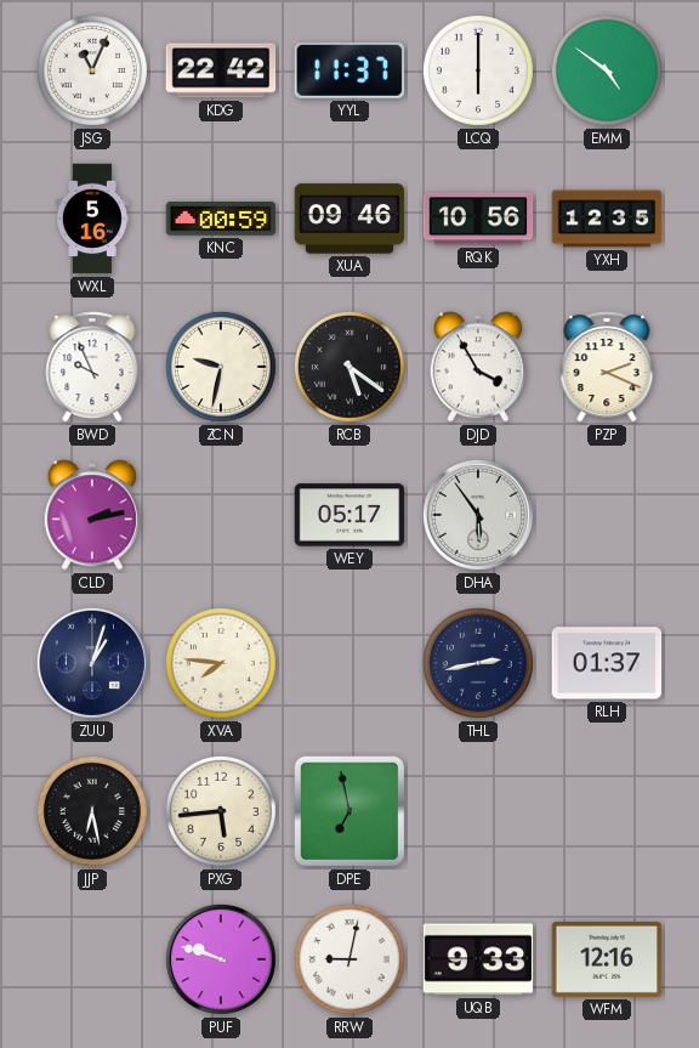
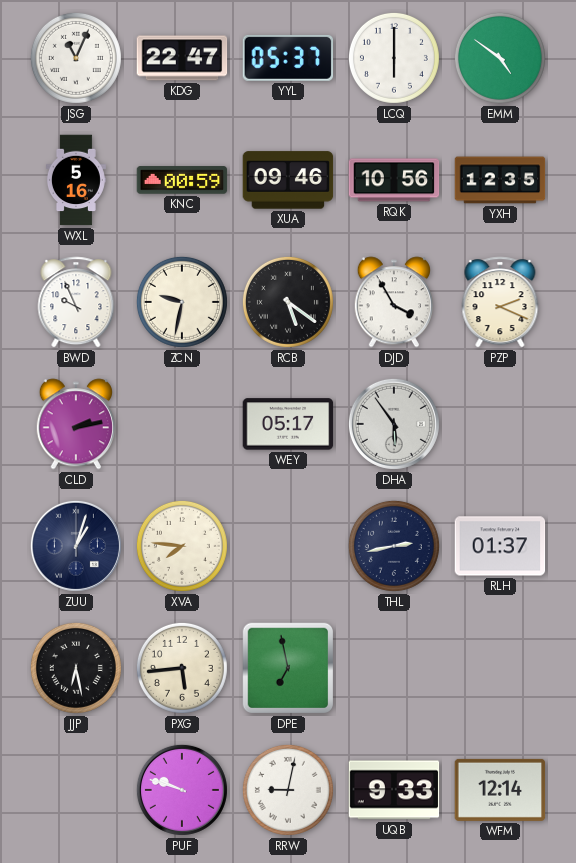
KDG: 22:42 -> 22:47
YYL: 11:37 -> 05:37
WFM: 12:16 -> 12:14
